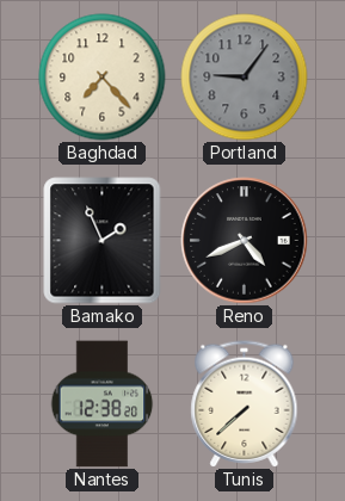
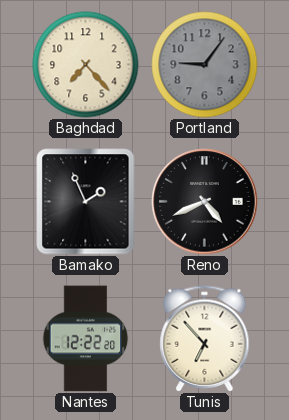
Nantes: 12:38 -> 12:22
Tunis: 7:38 -> 6:53
